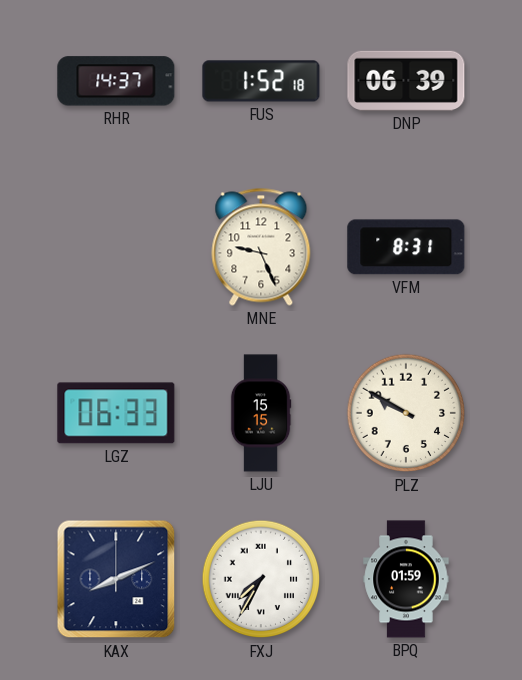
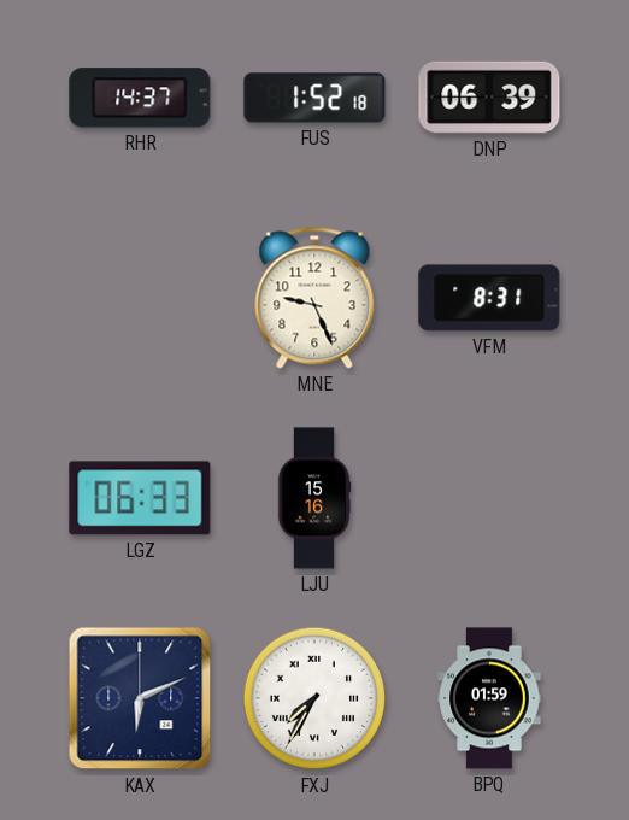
LJU: 15:15 -> 15:16
PLZ: 9:50 -> none
KAX: 8:11 -> 6:11
